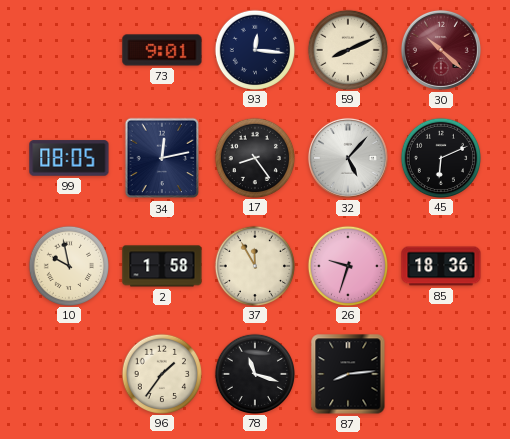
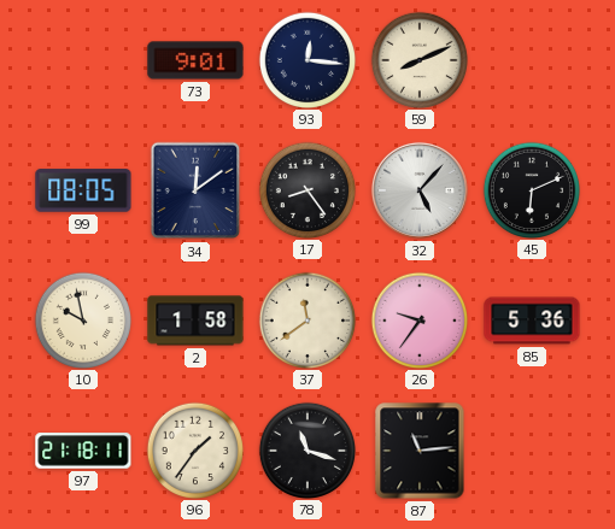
30: 10:22 -> none
34: 12:13 -> 12:09
37: 11:55 -> 11:39
26: 9:33 -> 9:36
85: 18:36 -> 5:36
97: none -> 21:18
87: 8:14 -> 11:14
